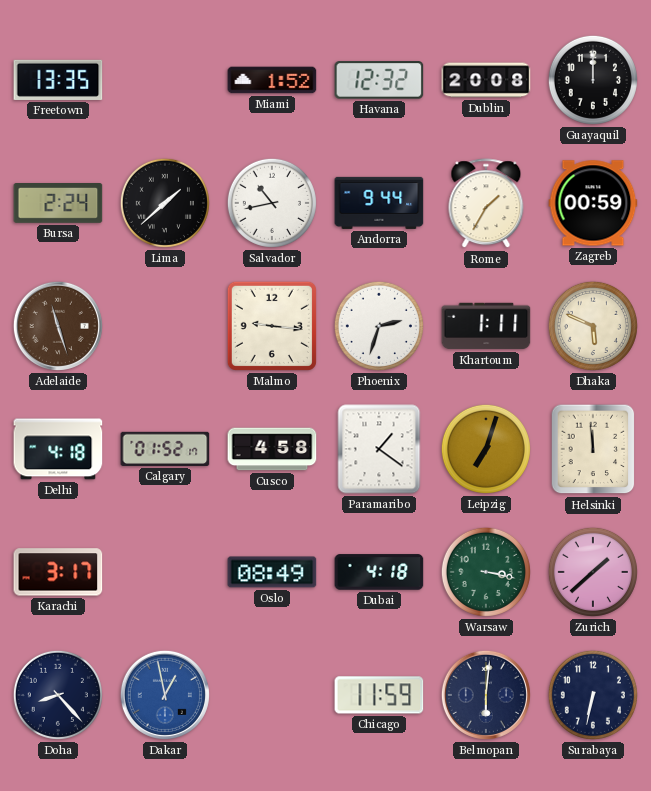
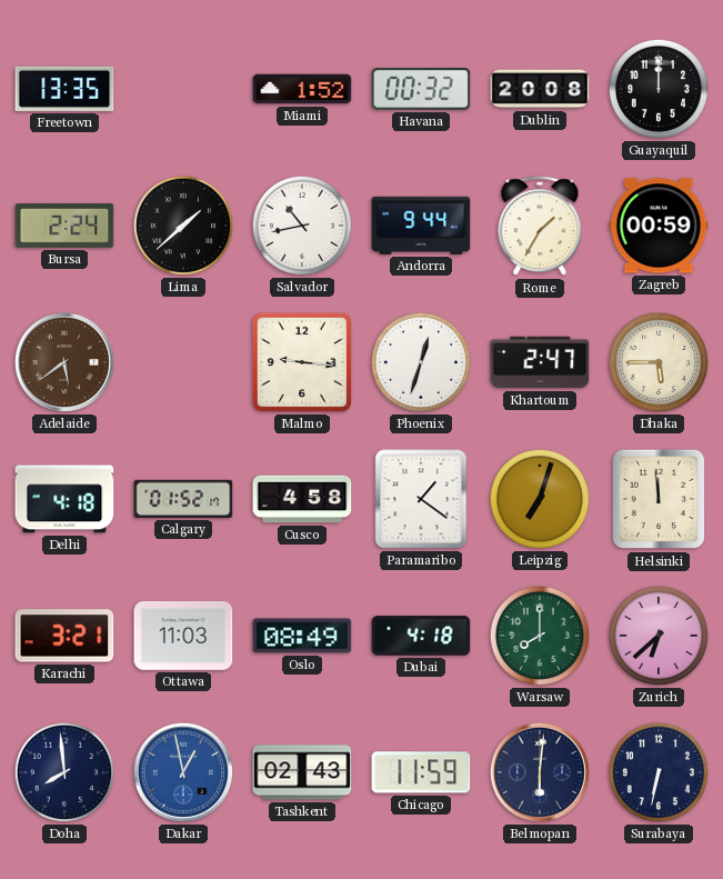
Havana: 12:32 -> 00:32
Adelaide: 11:27 -> 5:39
Phoenix: 2:33 -> 12:33
Khartoum: 1:11 -> 2:47
Dhaka: 5:49 -> 5:45
Karachi: 3:17 -> 3:21
Ottawa: none -> 11:03
Warsaw: 3:17 -> 8:00
Zurich: 1:38 -> 6:38
Doha: 8:23 -> 7:59
Tashkent: none -> 02:43
